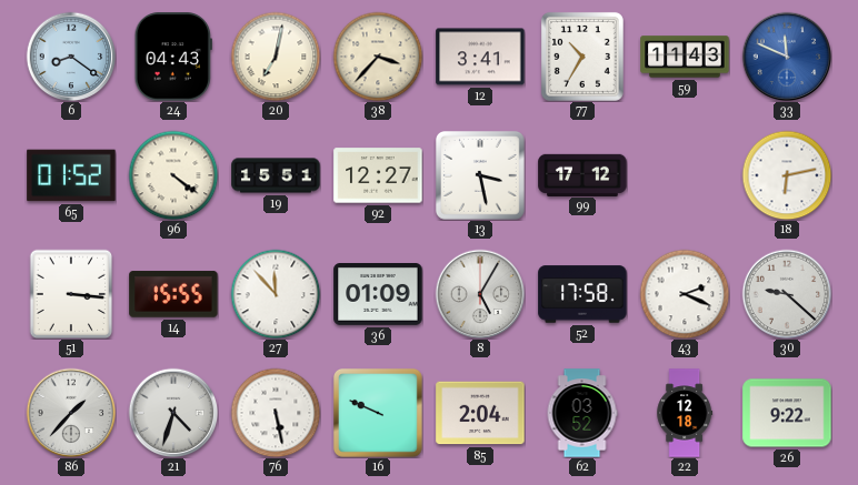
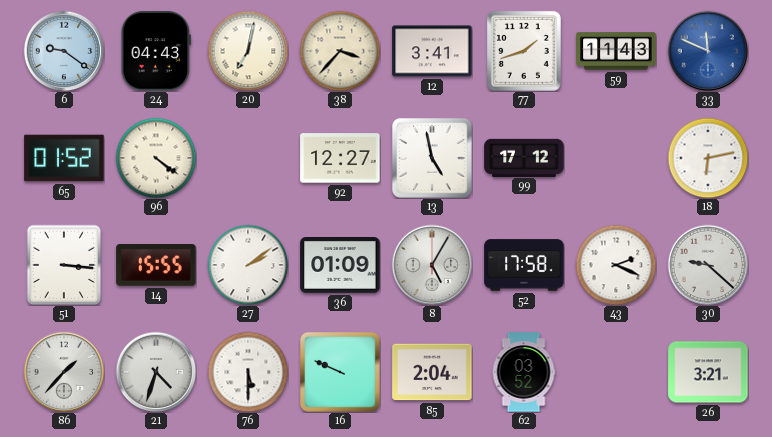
6: 8:21 -> 9:21
77: 10:35 -> 1:42
19: 15:51 -> none
13: 3:28 -> 4:58
27: 11:53 -> 2:09
76: 5:28 -> 5:30
22: 12:18 -> none
26: 9:22 -> 3:21
